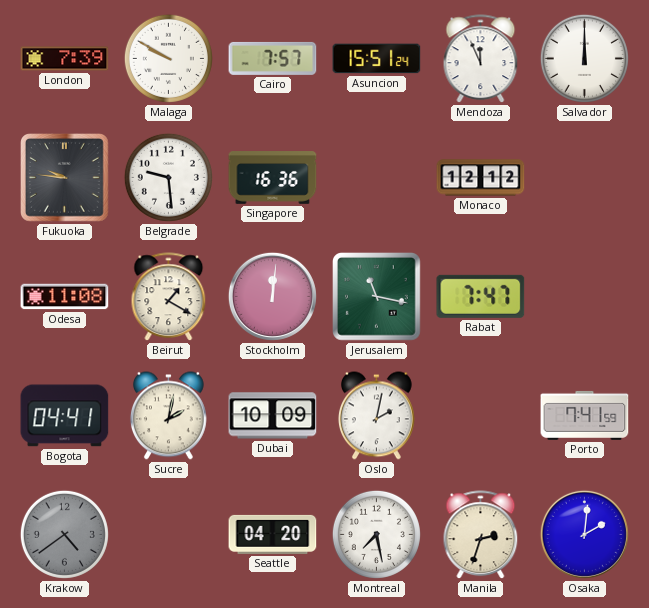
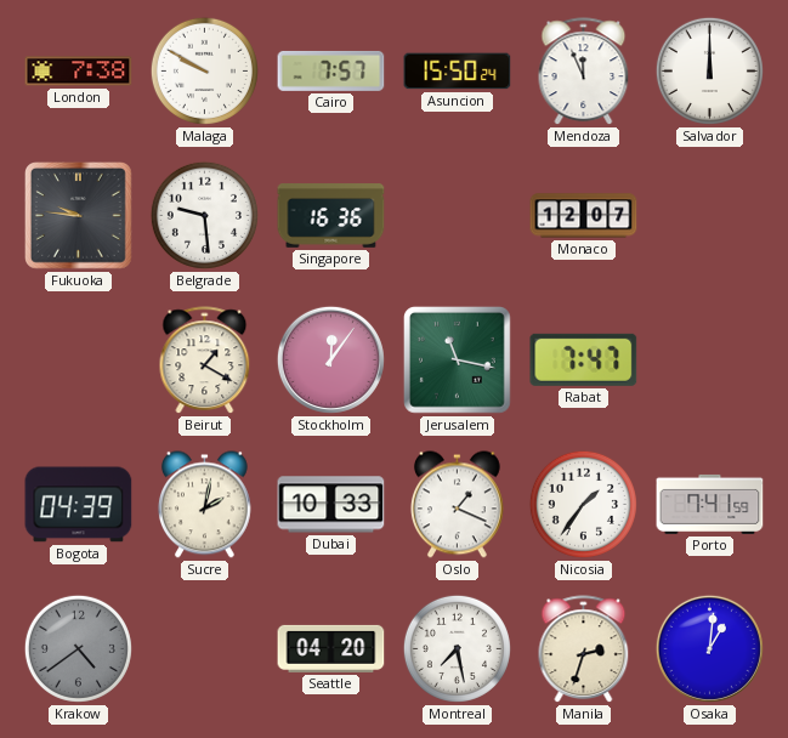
London: 7:39 -> 7:38
Asuncion: 15:51 -> 15:50
Monaco: 12:12 -> 12:07
Odesa: 11:08 -> none
Stockholm: 12:01 -> 12:06
Bogota: 04:41 -> 04:39
Dubai: 10:09 -> 10:33
Oslo: 2:02 -> 1:19
Nicosia: none -> 1:36
Osaka: 2:01 -> 1:01
